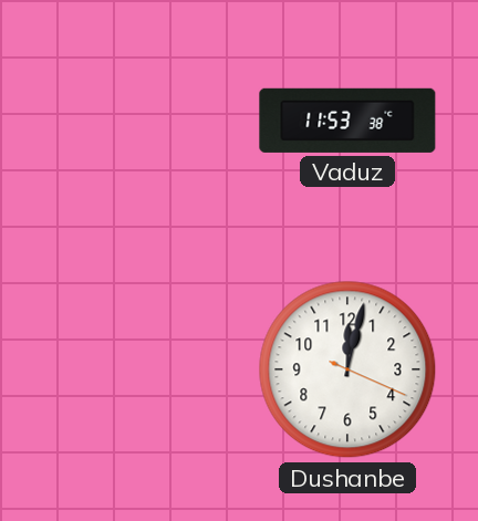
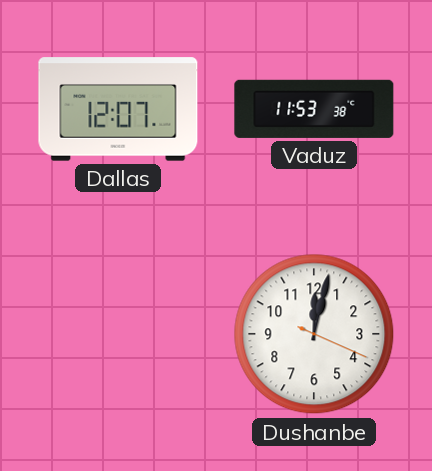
Dallas: none -> 12:07
